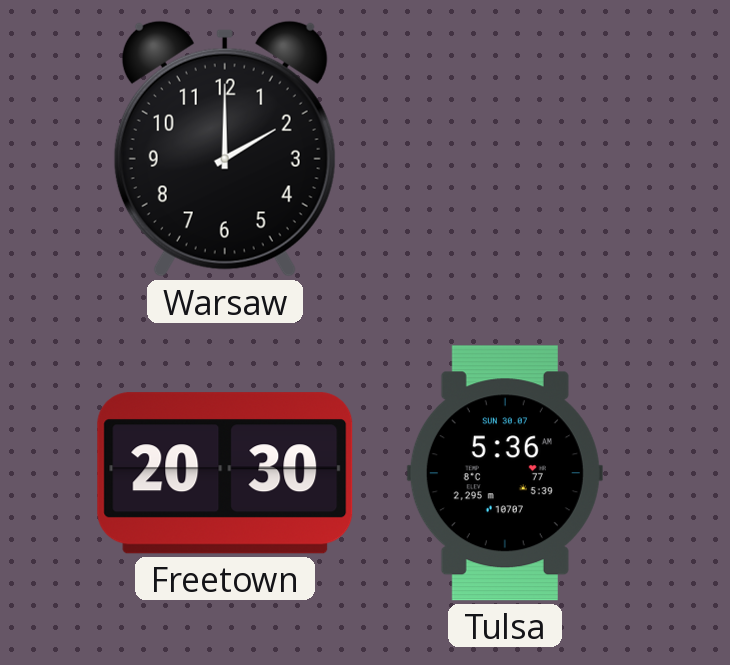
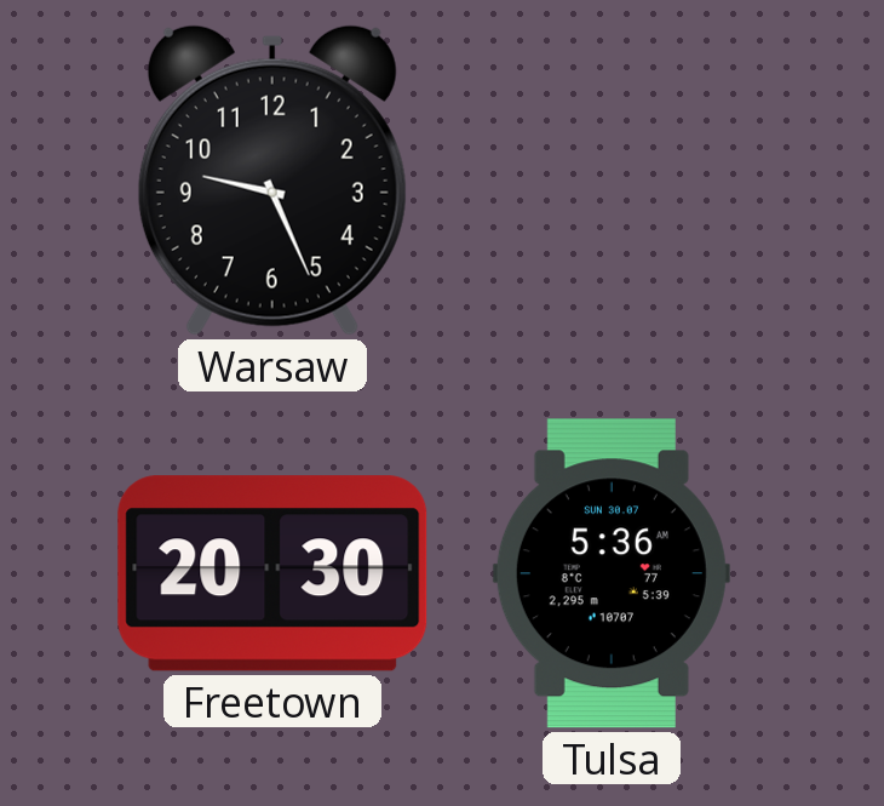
Warsaw: 2:00 -> 9:26
